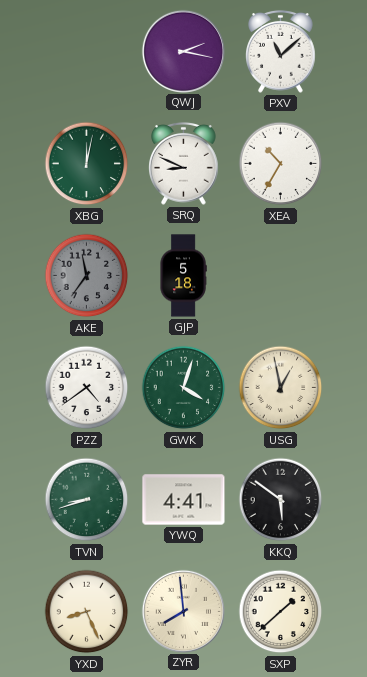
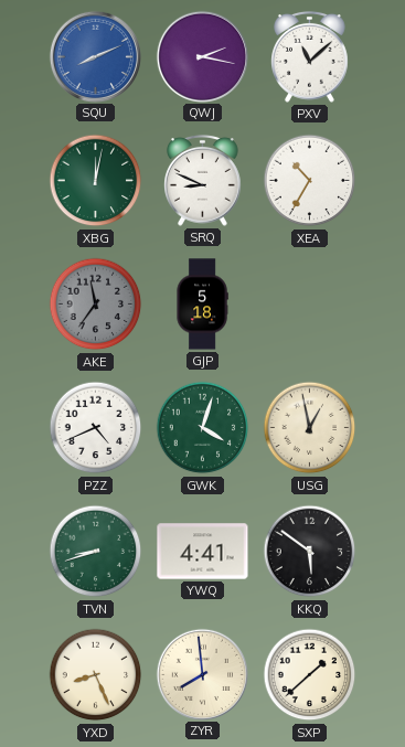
SQU: none -> 8:11
PZZ: 4:39 -> 4:41
